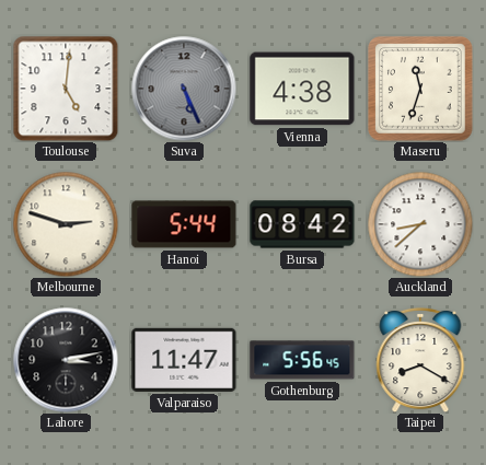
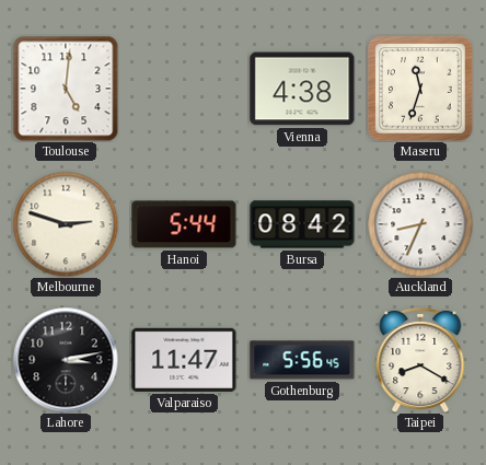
Suva: 5:26 -> none
Auckland: 8:38 -> 8:34
